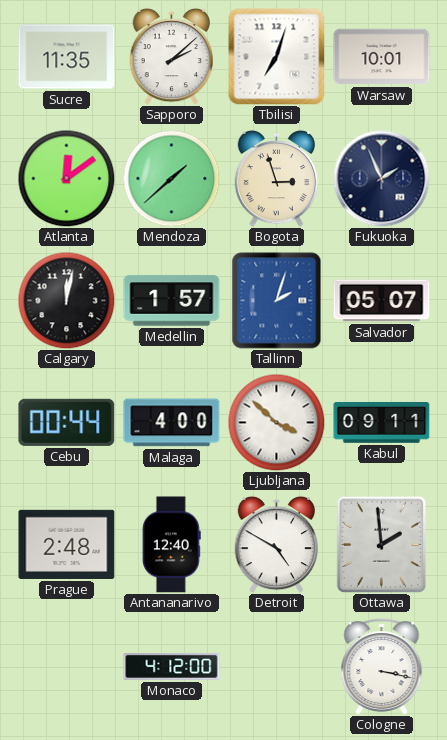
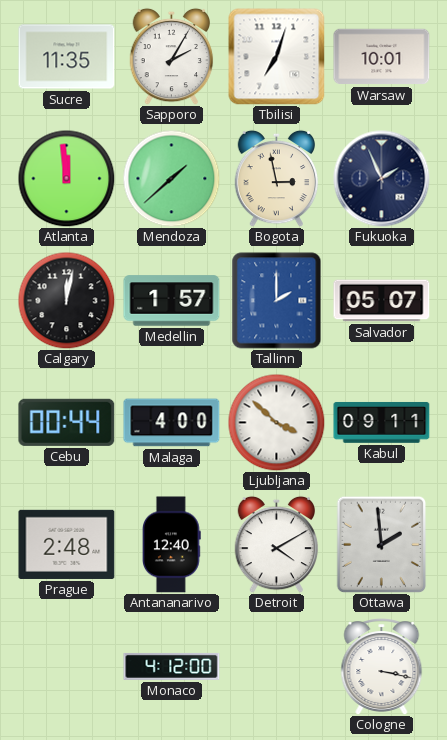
Sapporo: 2:08 -> 2:05
Atlanta: 12:09 -> 11:59
Bogota: 2:57 -> 2:58
Tallinn: 2:03 -> 2:00
Detroit: 4:50 -> 4:10
